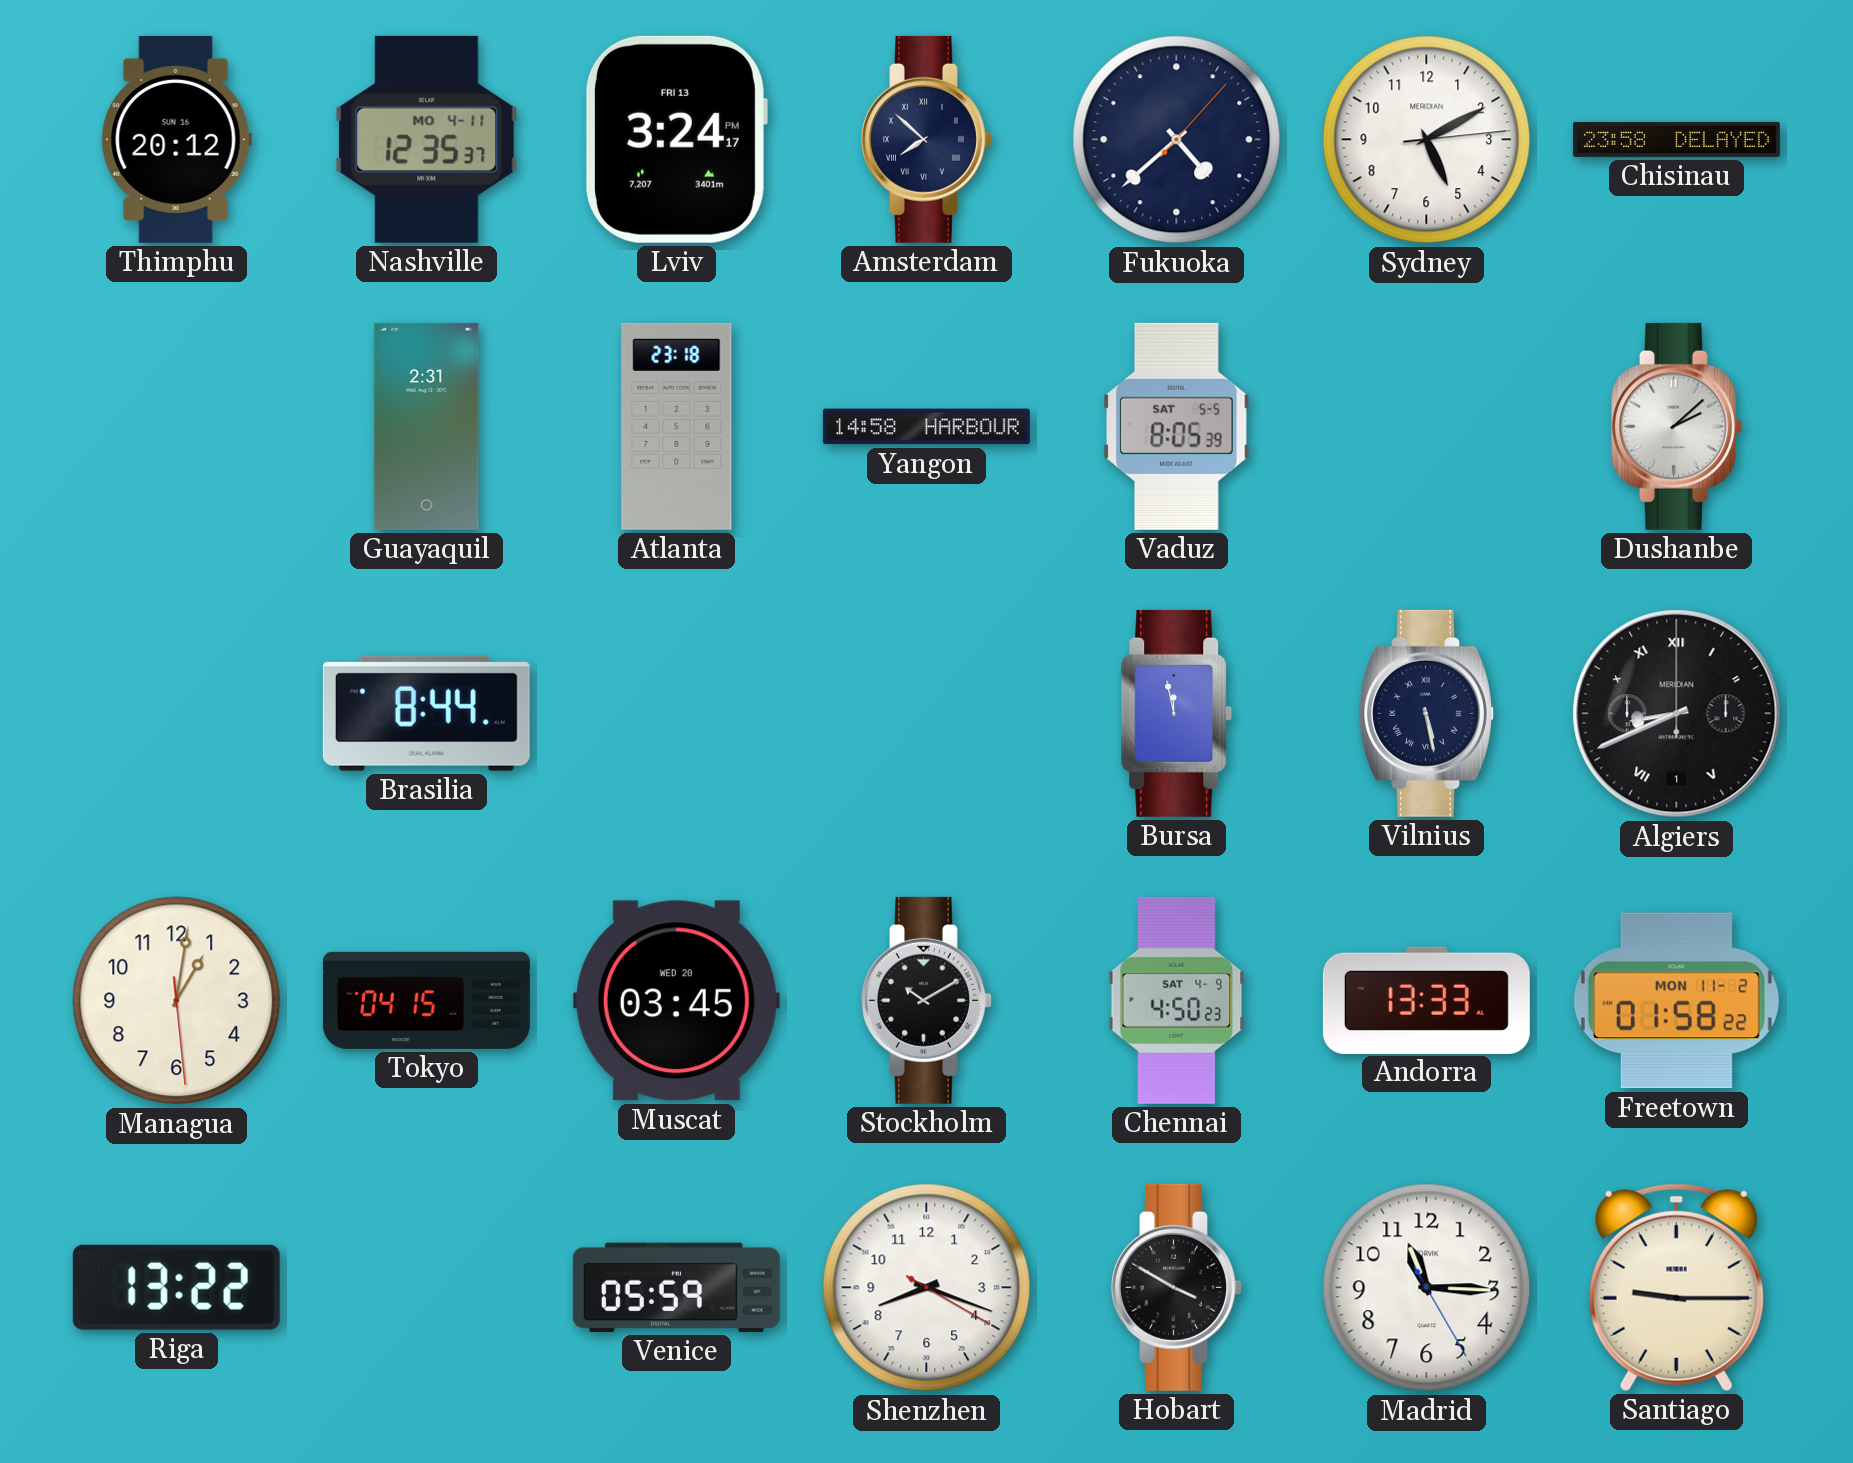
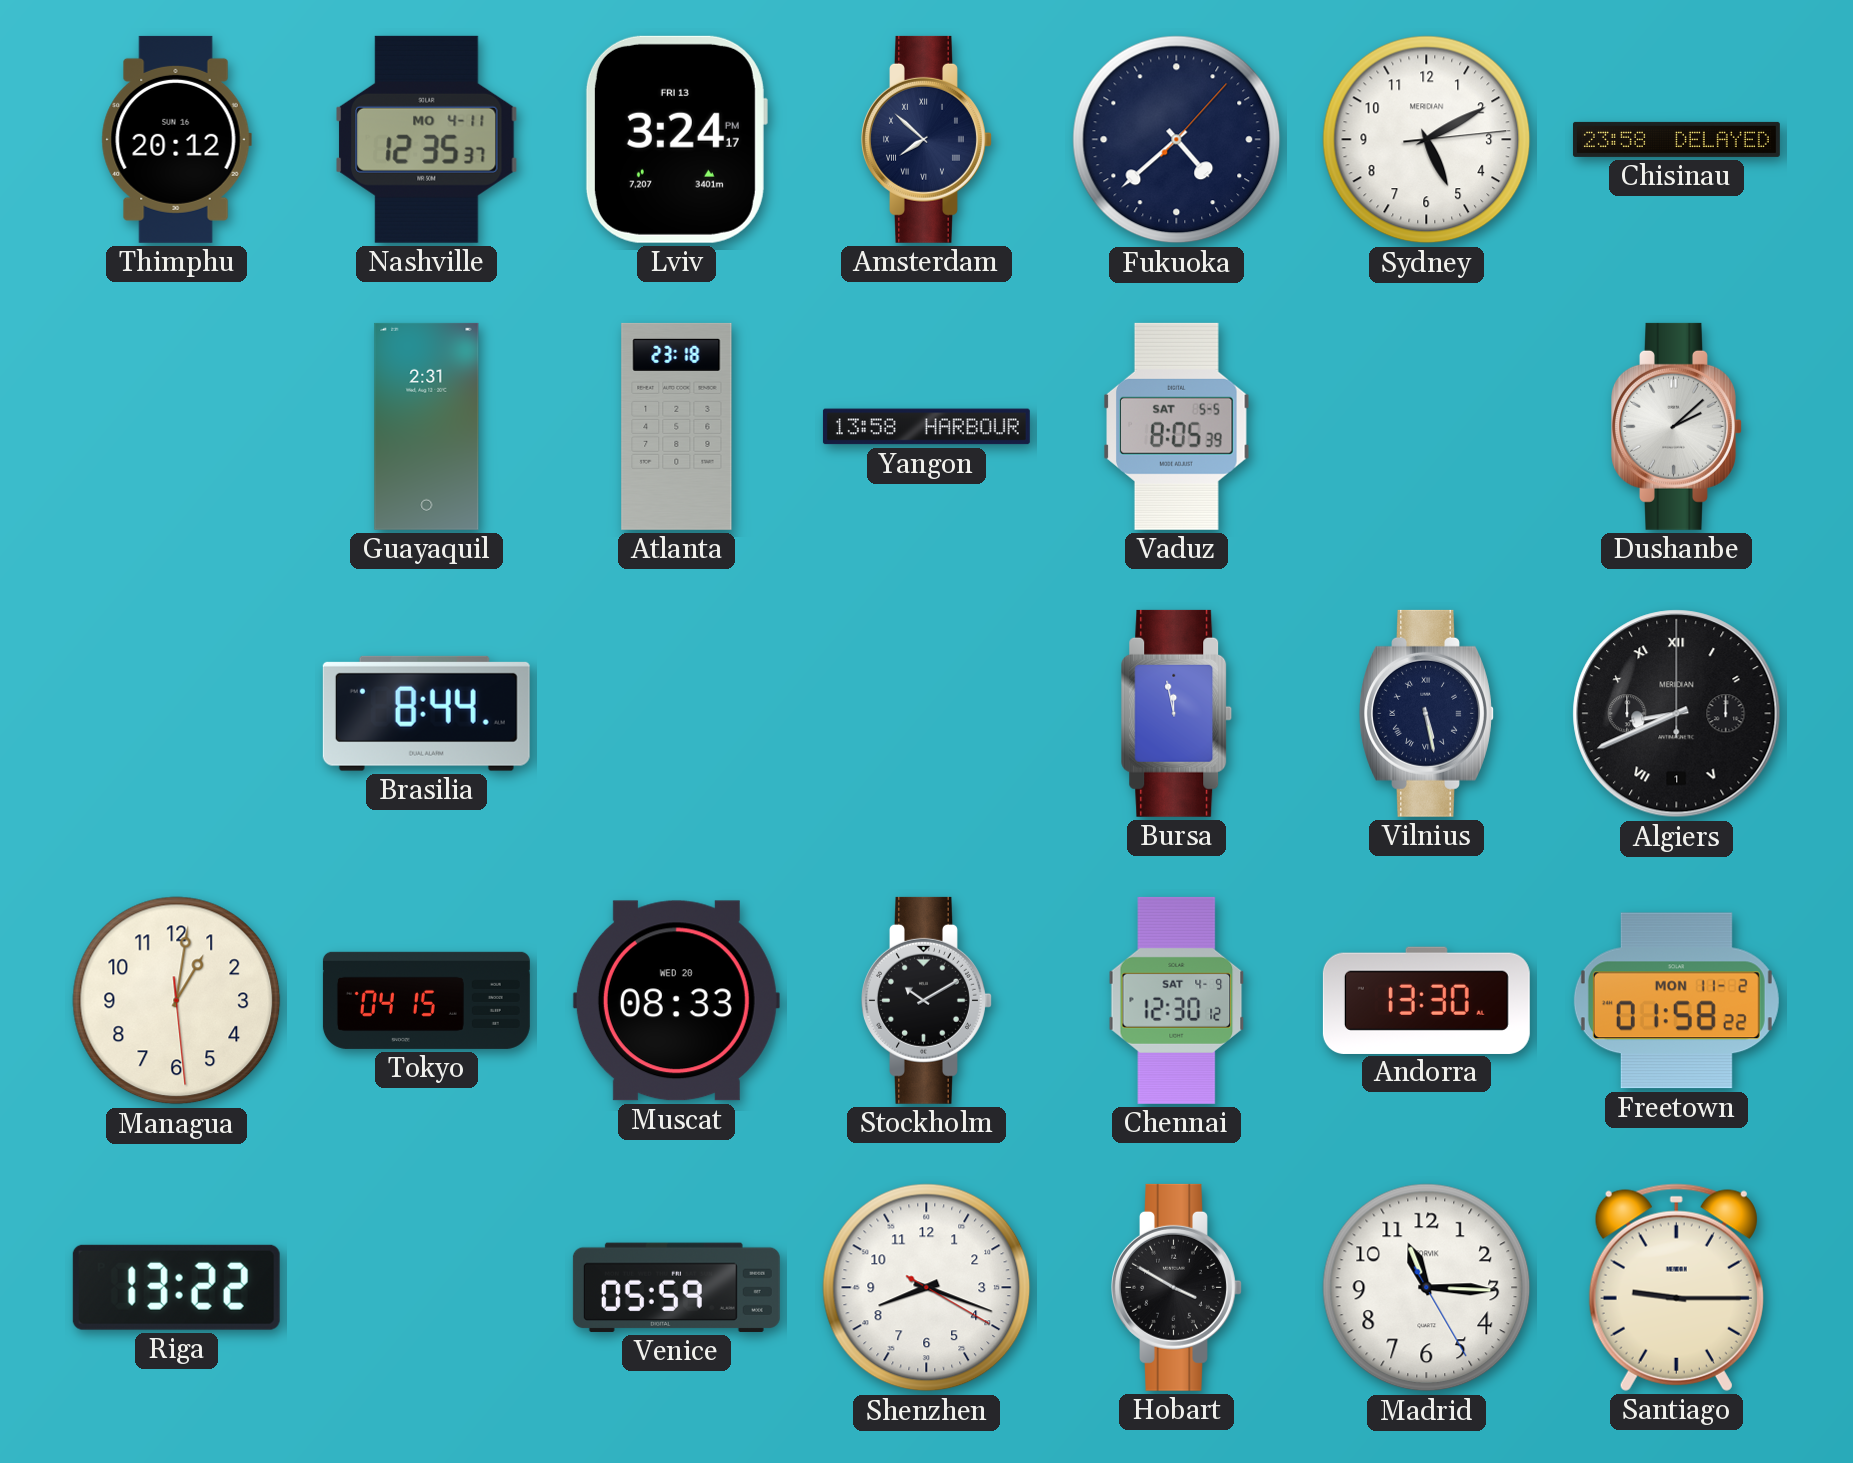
Yangon: 14:58 -> 13:58
Muscat: 03:45 -> 08:33
Chennai: 4:50 -> 12:30
Andorra: 13:33 -> 13:30
